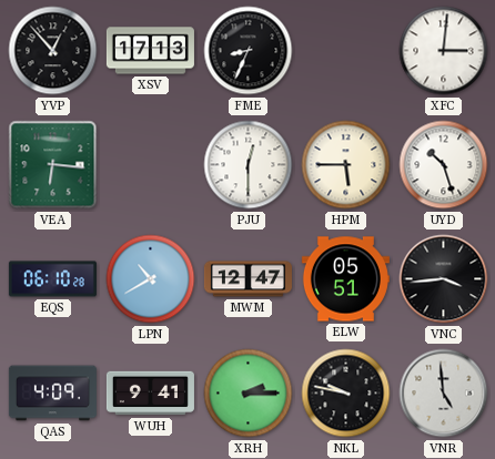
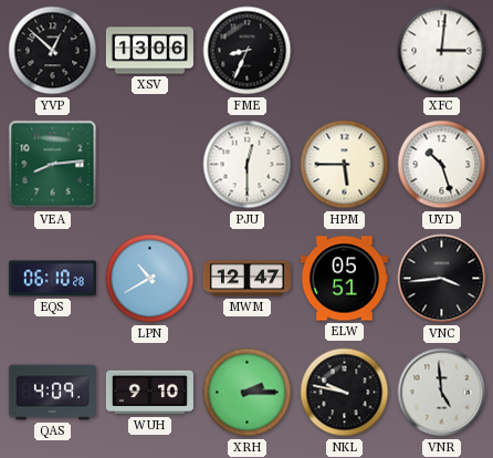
YVP: 12:53 -> 12:52
XSV: 17:13 -> 13:06
VEA: 6:16 -> 8:14
WUH: 9:41 -> 9:10
